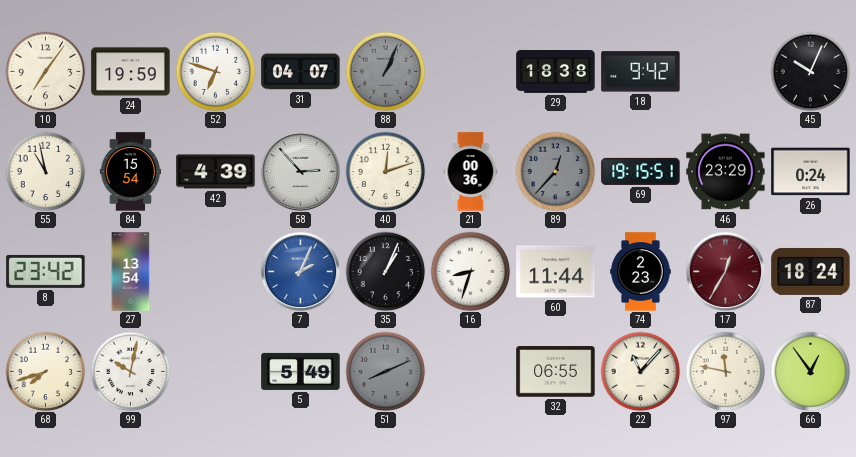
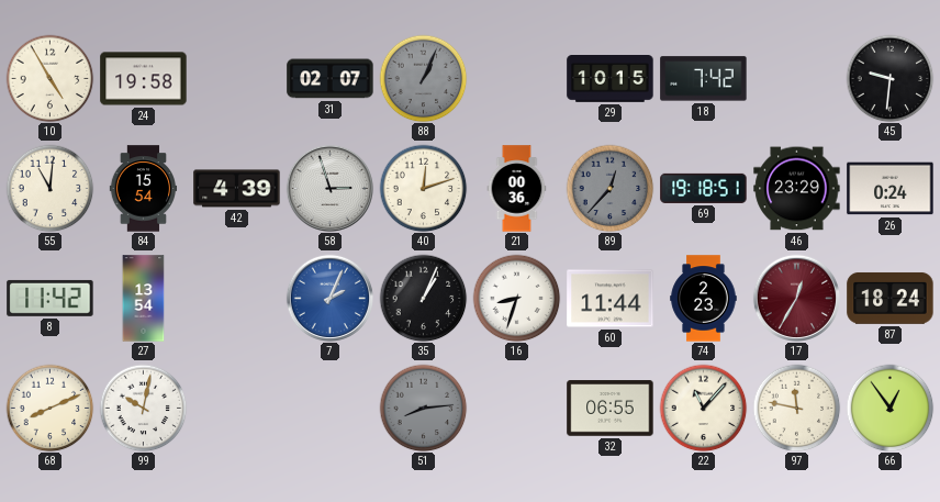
10: 7:06 -> 4:55
24: 19:59 -> 19:58
52: 6:48 -> none
31: 04:07 -> 02:07
29: 18:38 -> 10:15
18: 9:42 -> 7:42
45: 10:04 -> 9:31
55: 10:58 -> 11:01
58: 2:53 -> 2:57
69: 19:15 -> 19:18
8: 23:42 -> 11:42
68: 7:42 -> 8:11
5: 5:49 -> none
51: 8:11 -> 8:14
